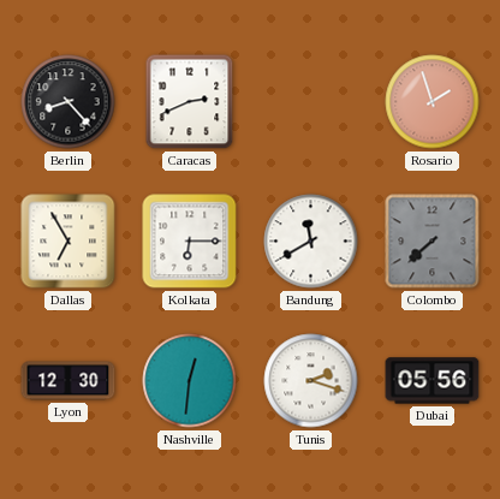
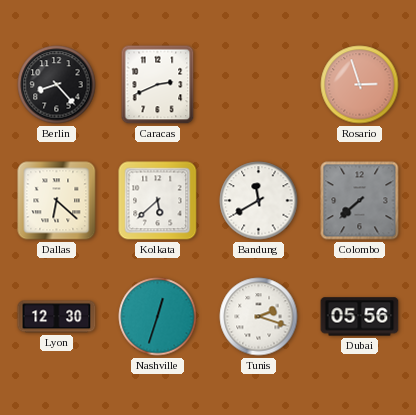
Rosario: 1:57 -> 2:57
Dallas: 6:55 -> 6:22
Kolkata: 6:15 -> 5:38
Nashville: 12:31 -> 12:33
